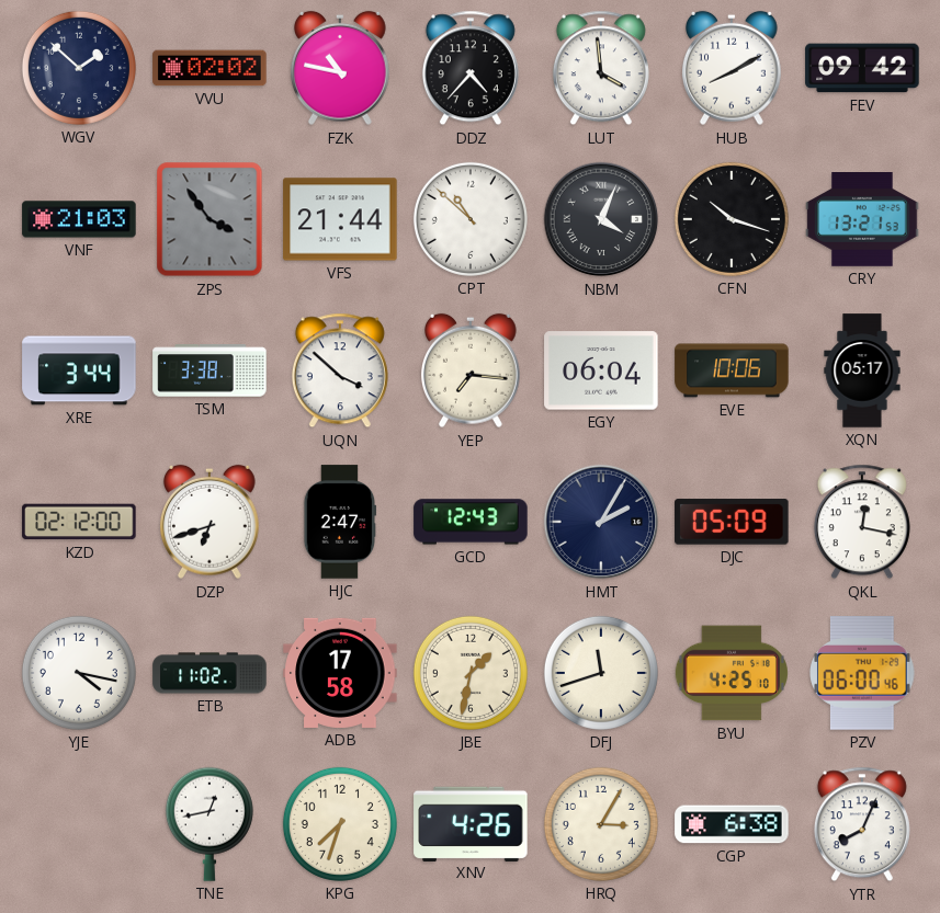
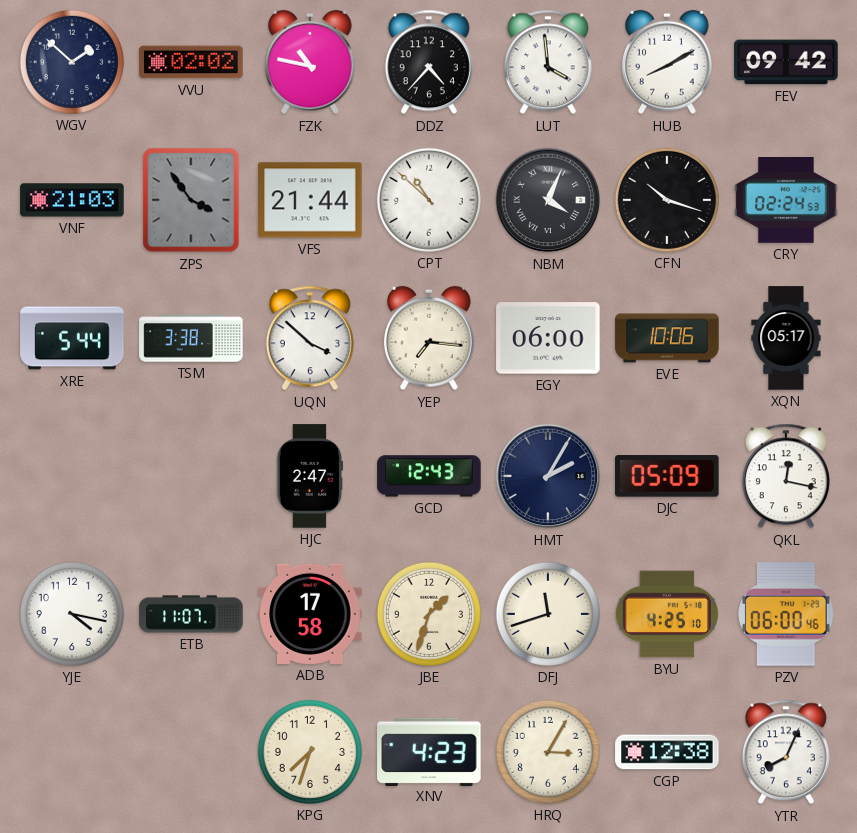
CRY: 13:21 -> 02:24
XRE: 3:44 -> 5:44
EGY: 06:04 -> 06:00
KZD: 02:12 -> none
DZP: 6:42 -> none
ETB: 11:02 -> 11:07
JBE: 1:32 -> 1:33
TNE: 12:43 -> none
XNV: 4:26 -> 4:23
CGP: 6:38 -> 12:38
